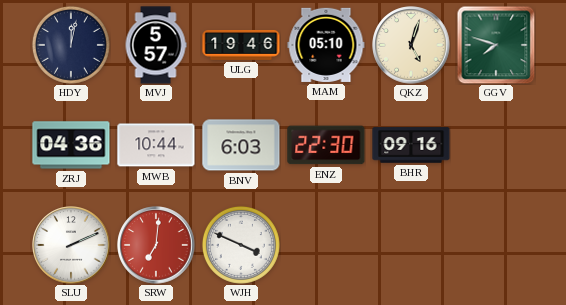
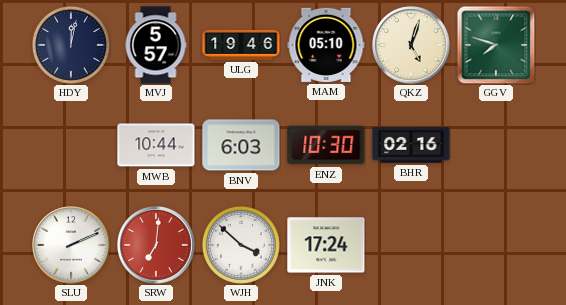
ZRJ: 04:36 -> none
ENZ: 22:30 -> 10:30
BHR: 09:16 -> 02:16
WJH: 3:49 -> 3:52
JNK: none -> 17:24
